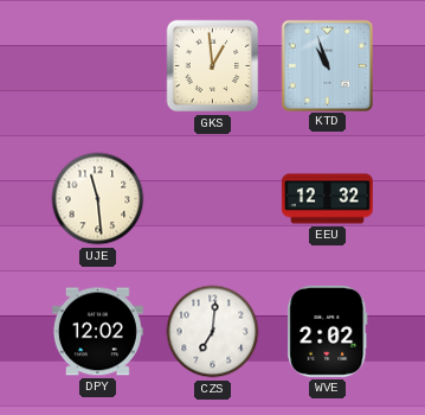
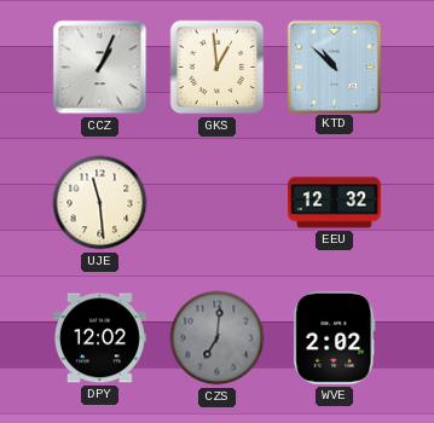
CCZ: none -> 1:04
KTD: 10:57 -> 10:52
CZS dial: white -> grey
